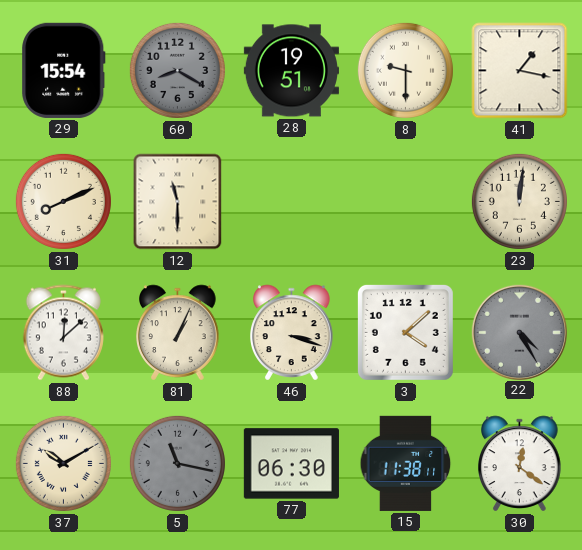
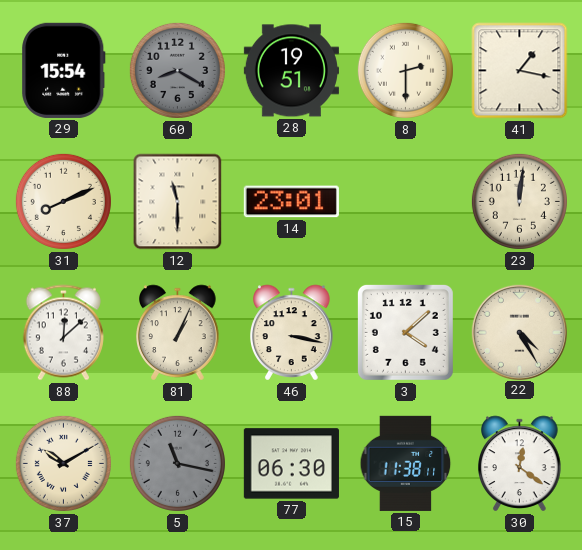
8: 9:30 -> 2:30
14: none -> 23:01
46: 3:18 -> 3:17
22 dial: grey -> cream
